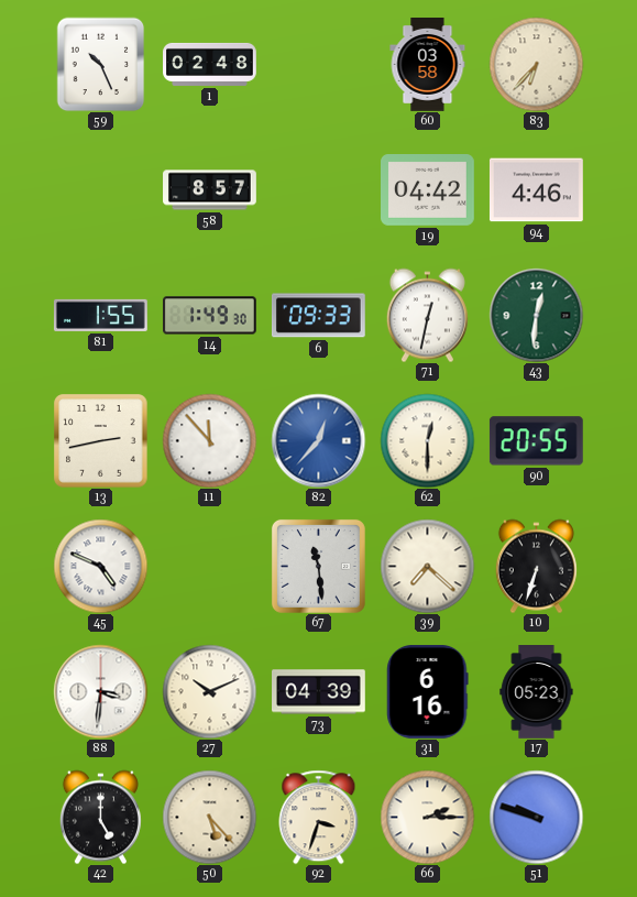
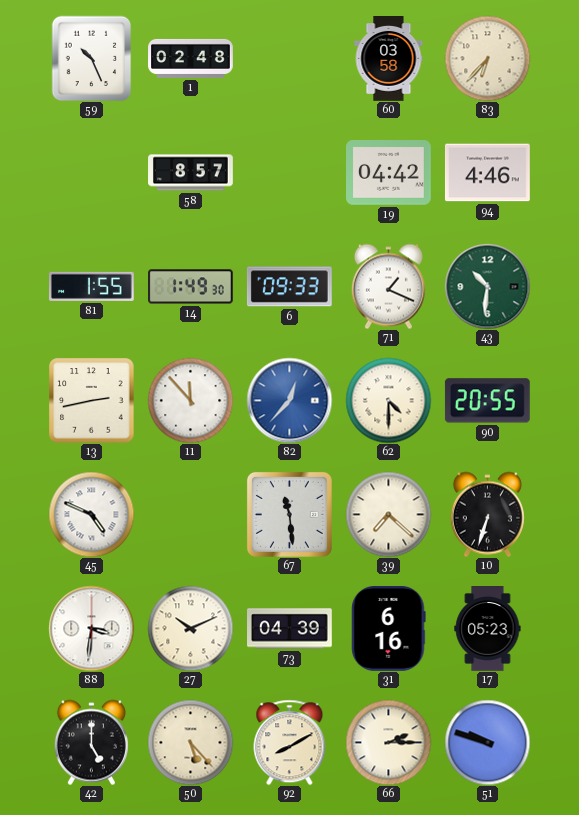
71: 12:32 -> 1:19
43: 12:31 -> 10:31
62: 12:30 -> 4:30
92: 3:33 -> 8:10
